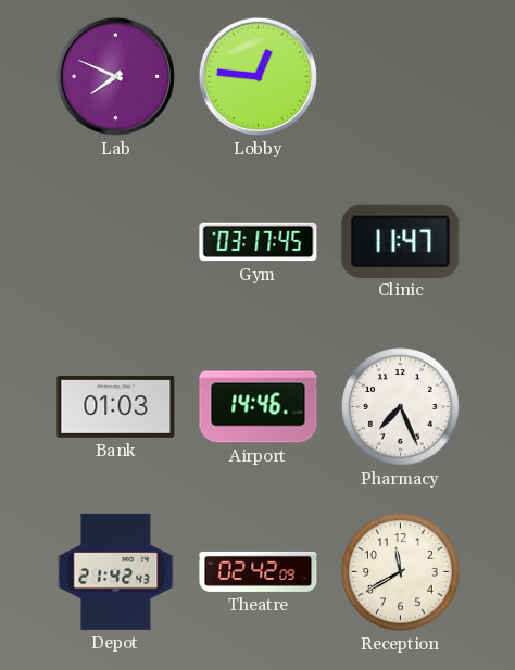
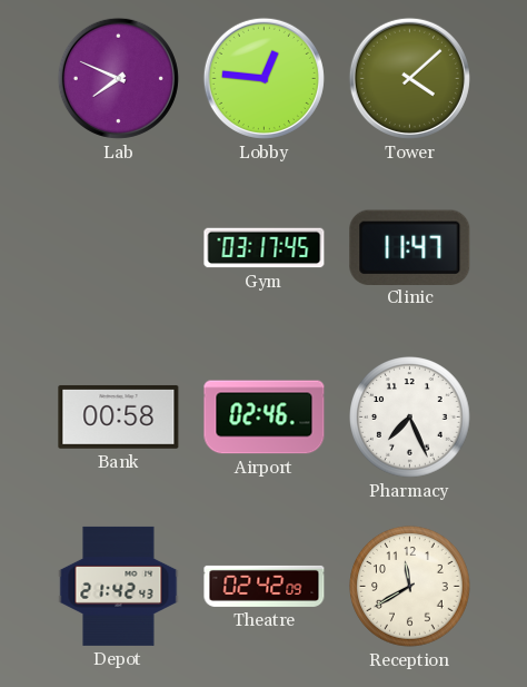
Tower: none -> 4:08
Bank: 01:03 -> 00:58
Airport: 14:46 -> 02:46
